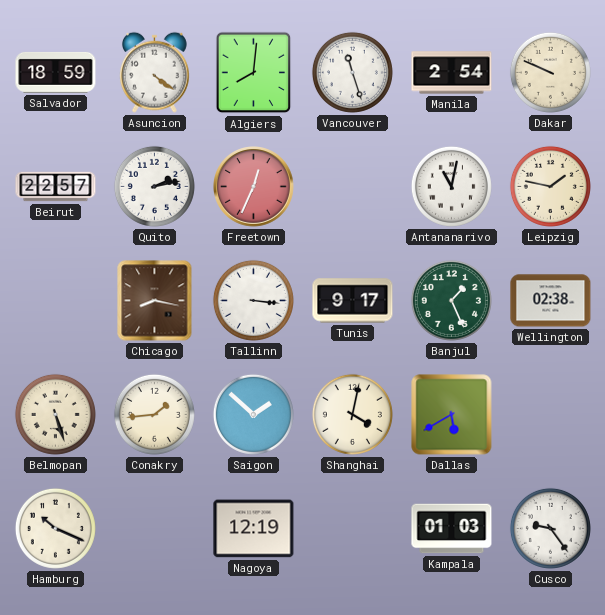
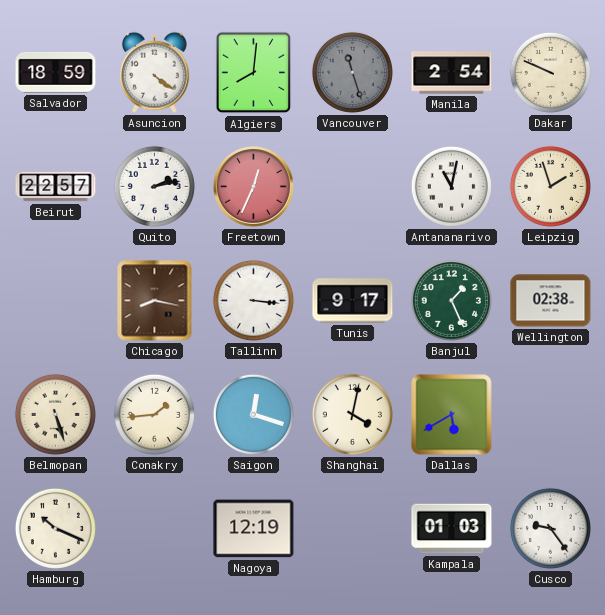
Vancouver dial: white -> grey
Leipzig: 1:47 -> 1:57
Saigon: 1:52 -> 12:18
